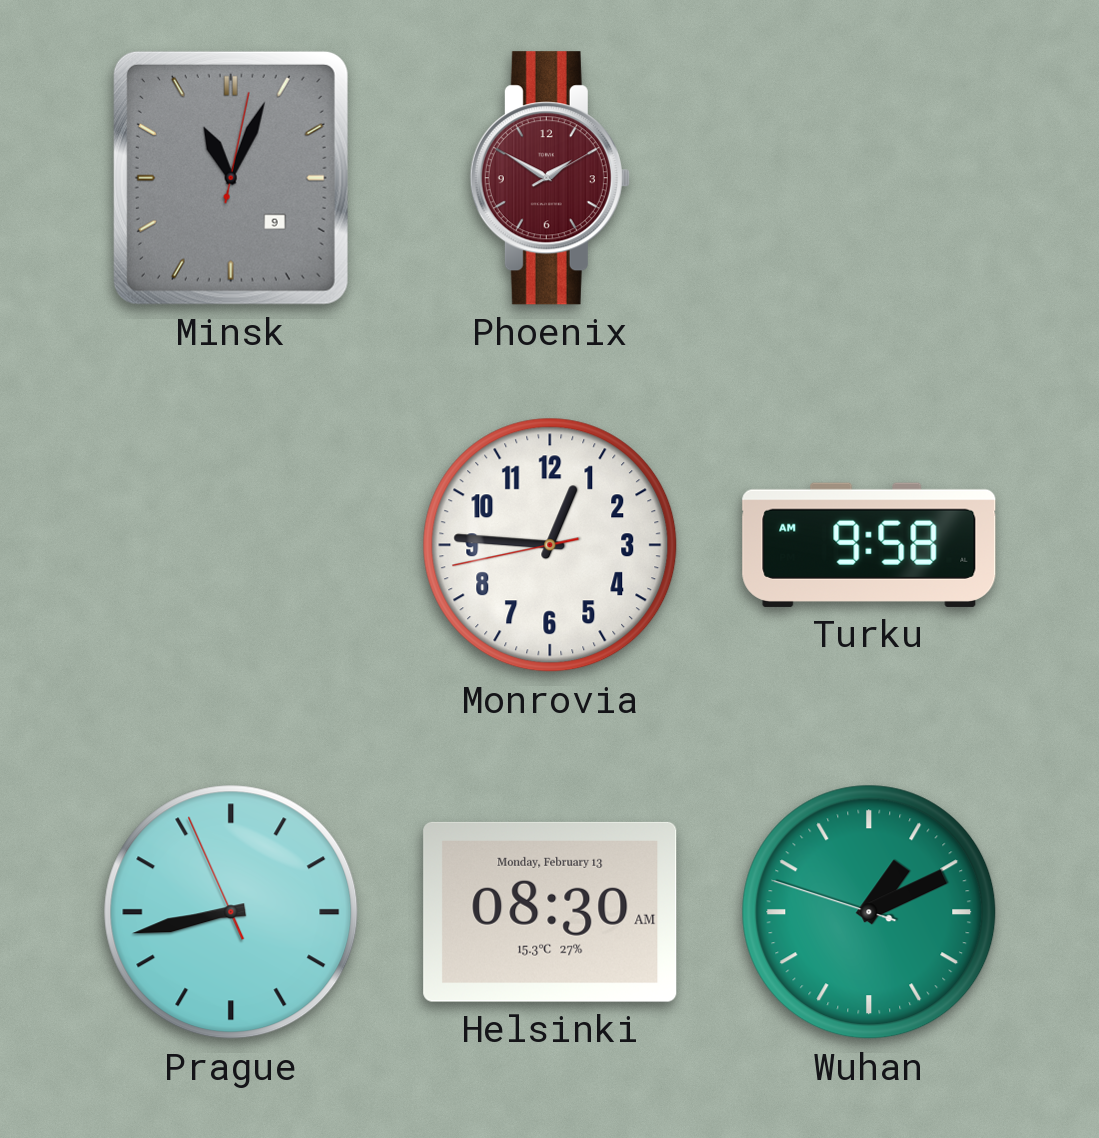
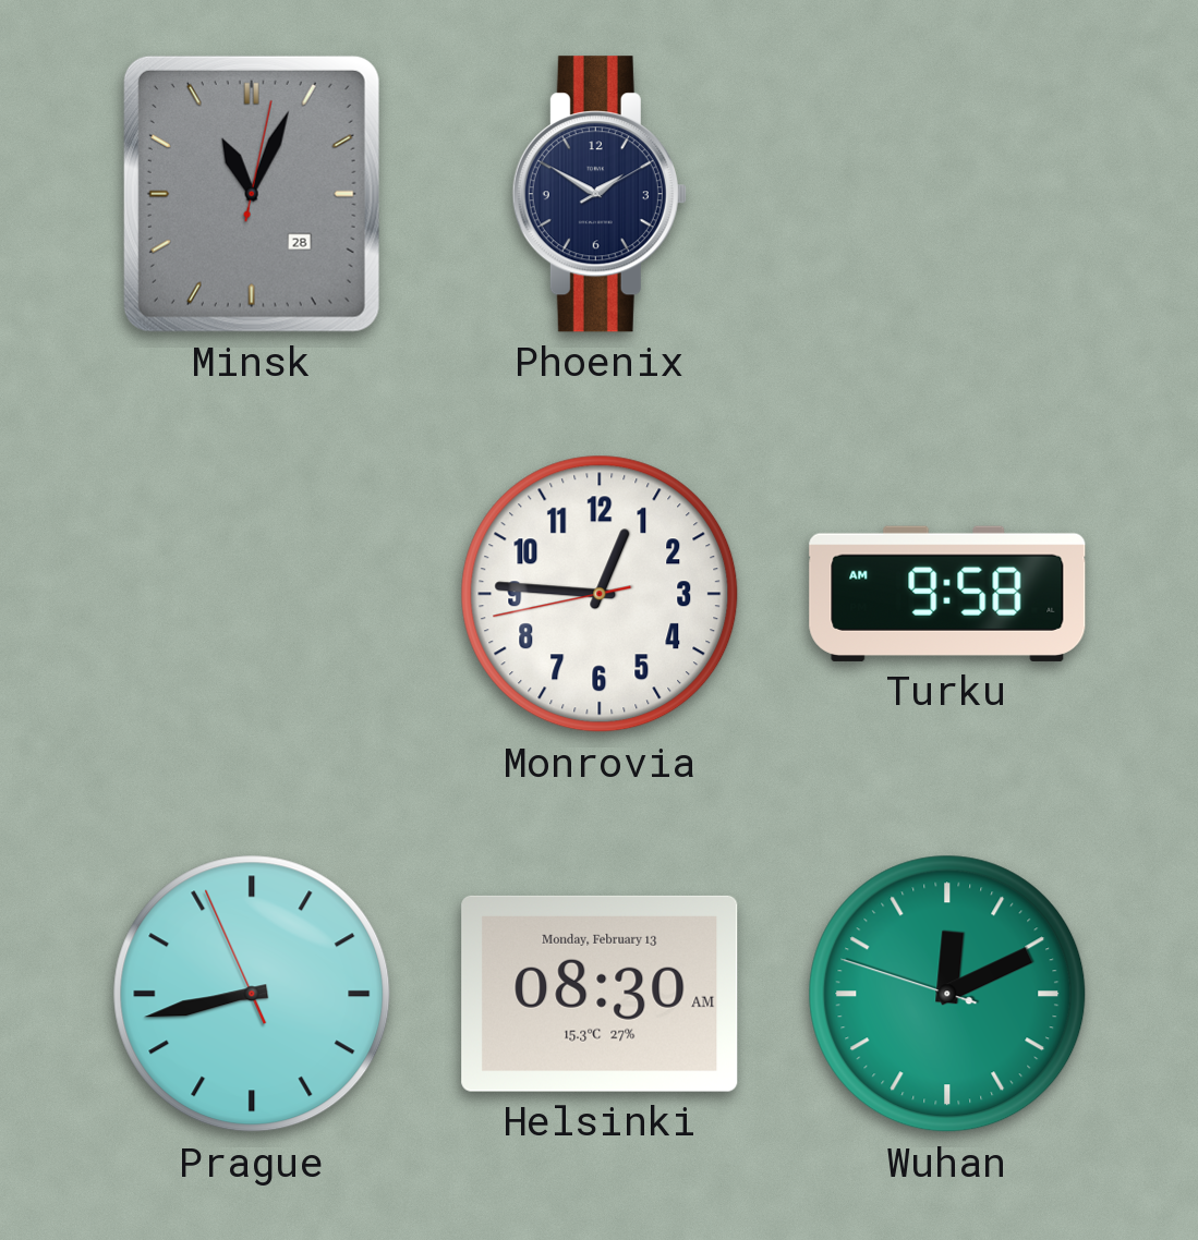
Minsk date: 9 -> 28
Phoenix dial: burgundy -> navy
Wuhan: 1:10 -> 12:10
